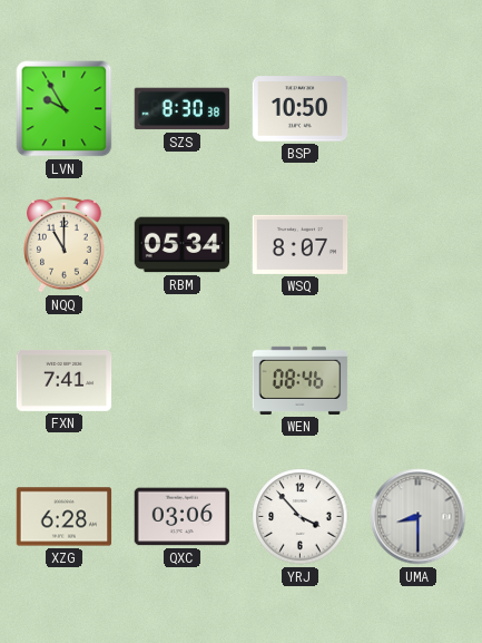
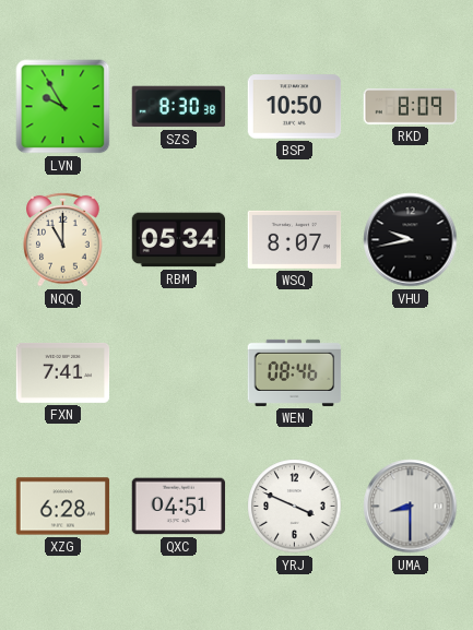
RKD: none -> 8:09
VHU: none -> 9:43
QXC: 03:06 -> 04:51
YRJ: 3:53 -> 3:49
